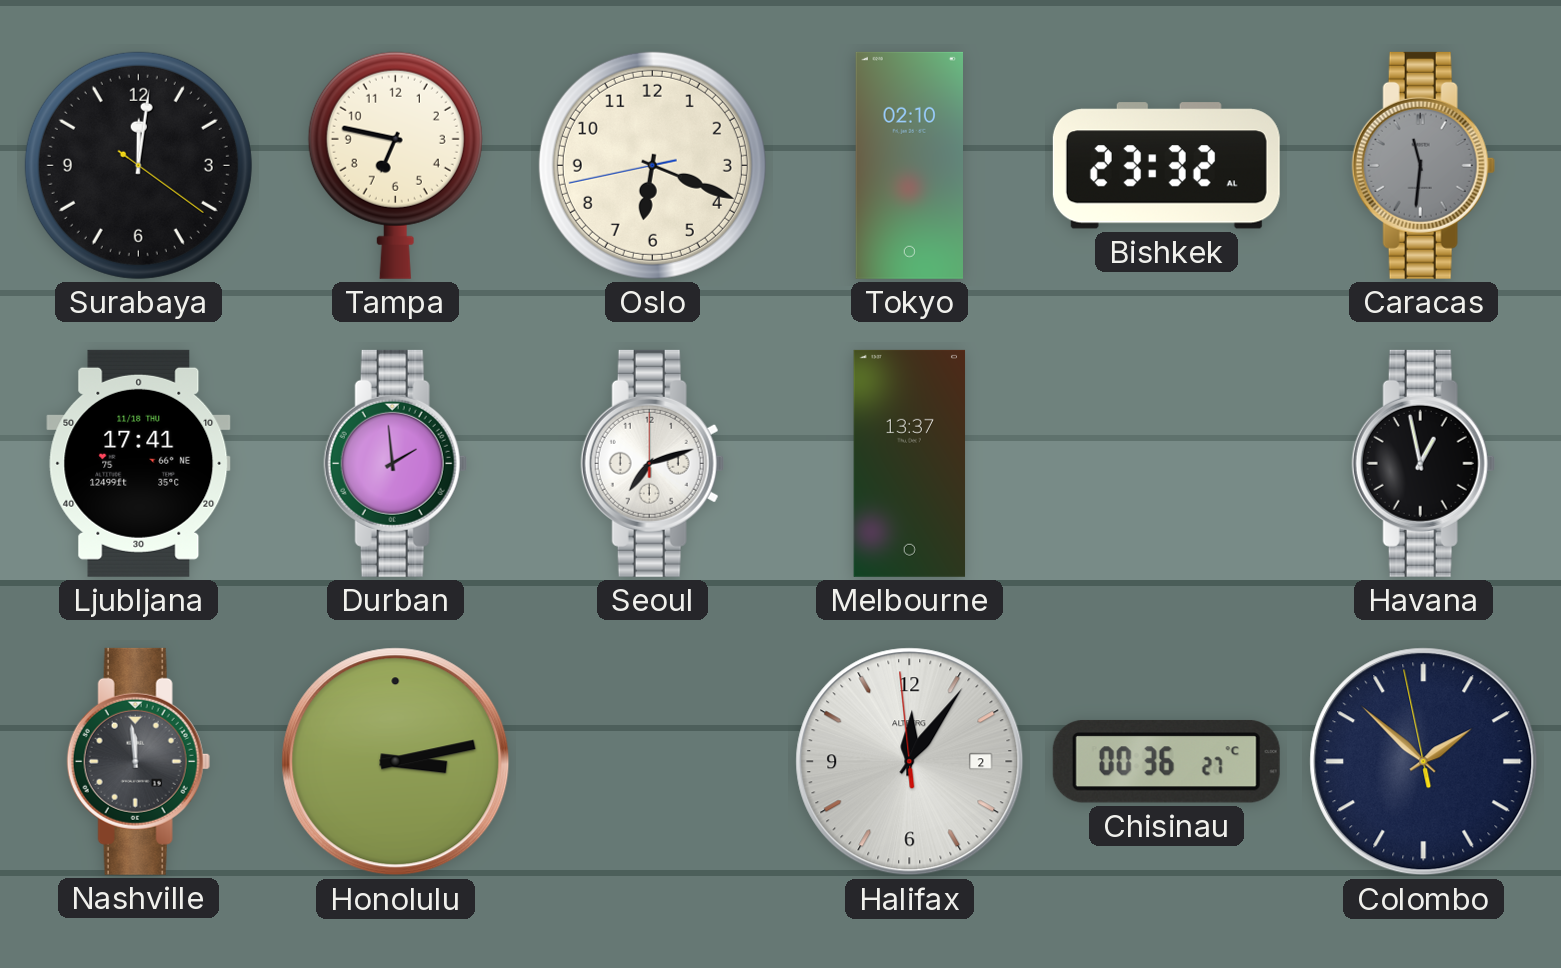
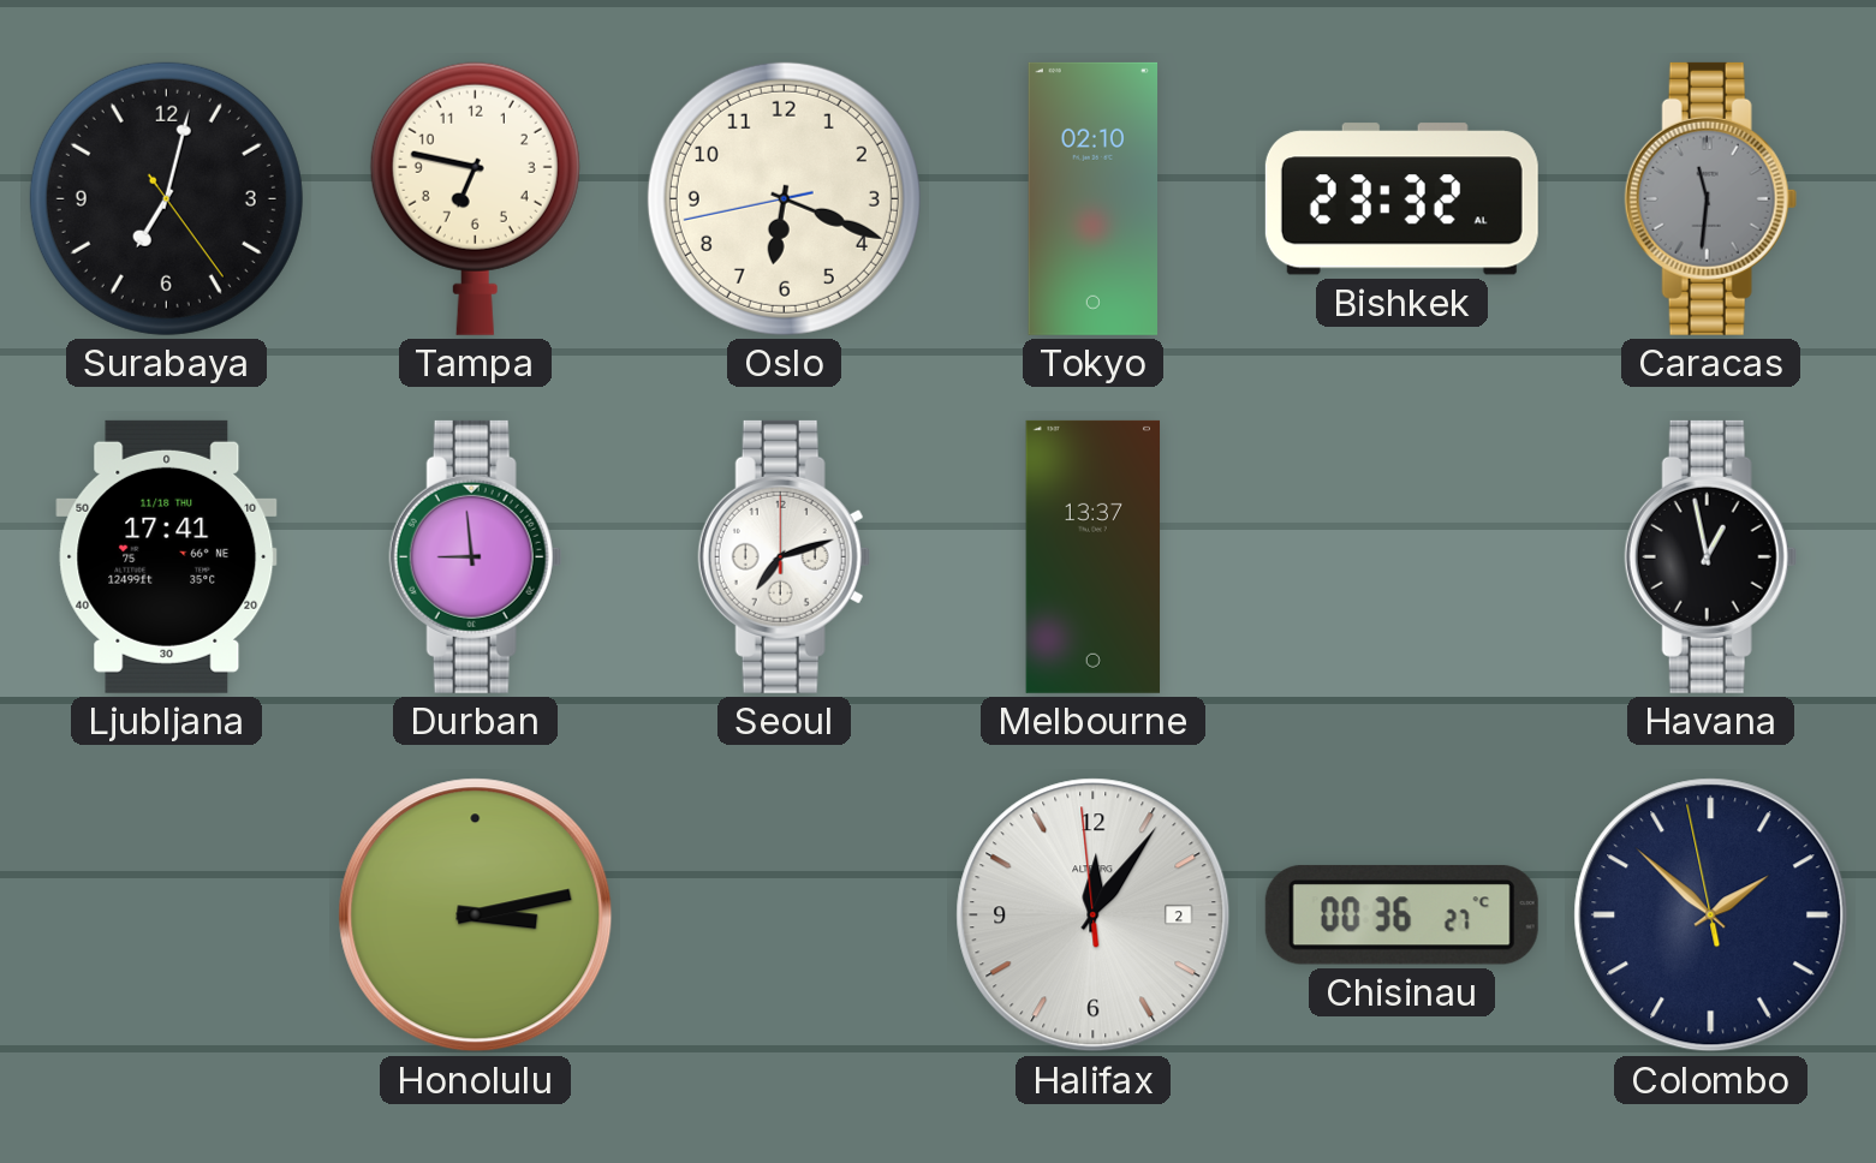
Surabaya: 12:01 -> 7:02
Durban: 1:59 -> 8:59
Nashville: 11:59 -> none
